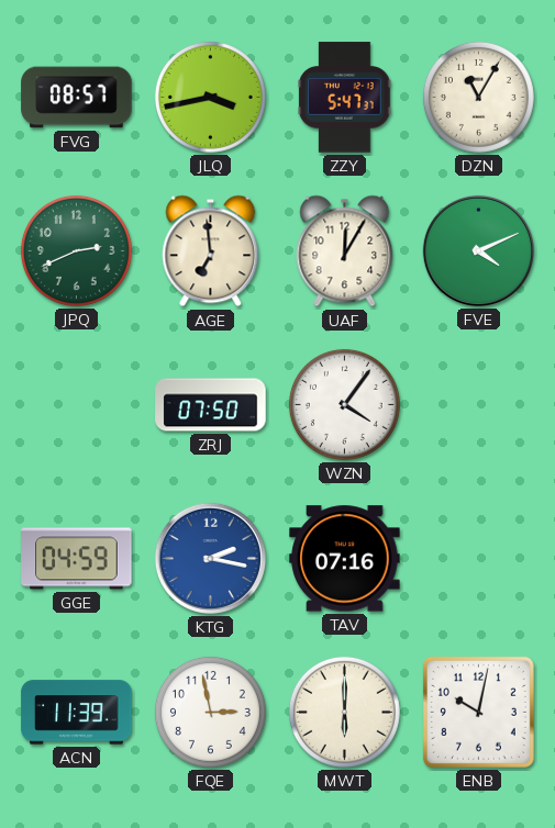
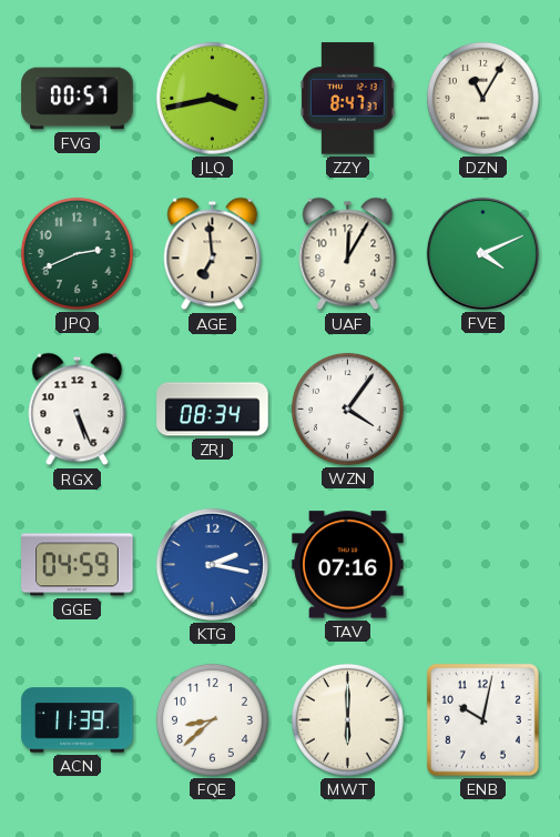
FVG: 08:57 -> 00:57
ZZY: 5:47 -> 8:47
RGX: none -> 5:26
ZRJ: 07:50 -> 08:34
FQE: 2:58 -> 8:38
